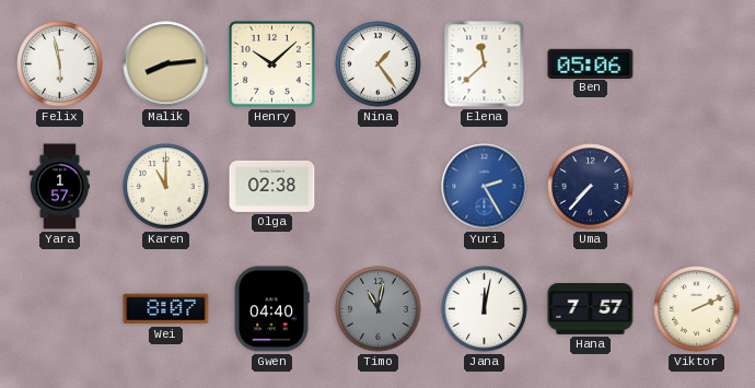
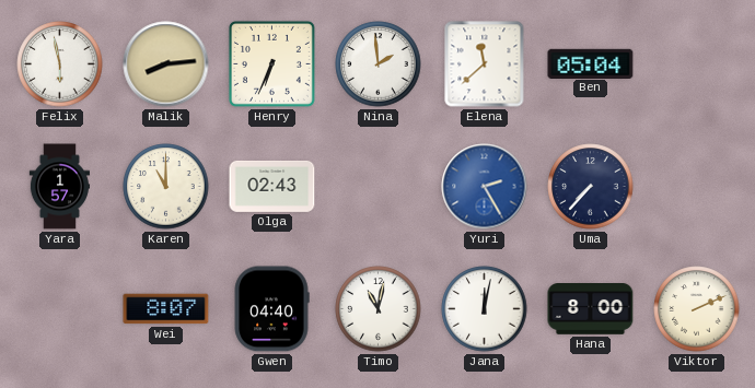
Henry: 10:08 -> 6:34
Nina: 1:24 -> 1:59
Ben: 05:06 -> 05:04
Olga: 02:38 -> 02:43
Timo dial: grey -> white
Hana: 7:57 -> 8:00
